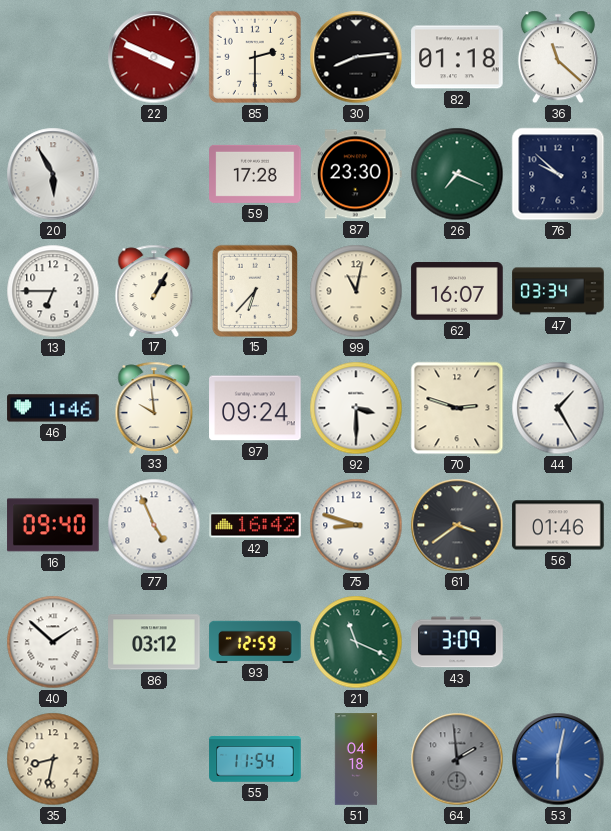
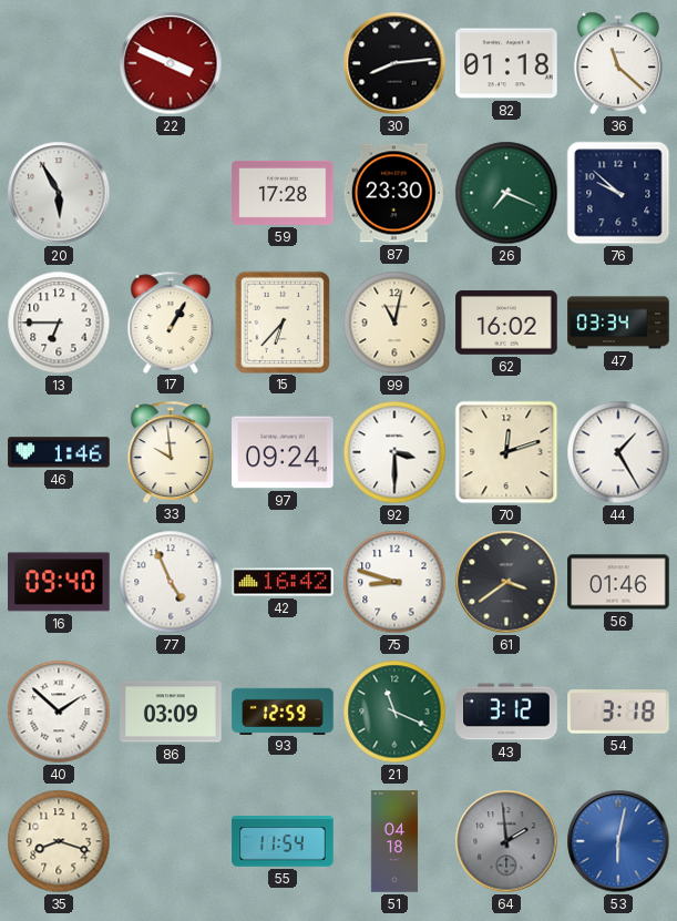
85: 2:30 -> none
62: 16:07 -> 16:02
70: 2:48 -> 12:12
86: 03:12 -> 03:09
43: 3:09 -> 3:12
54: none -> 3:18
35: 8:32 -> 8:18
